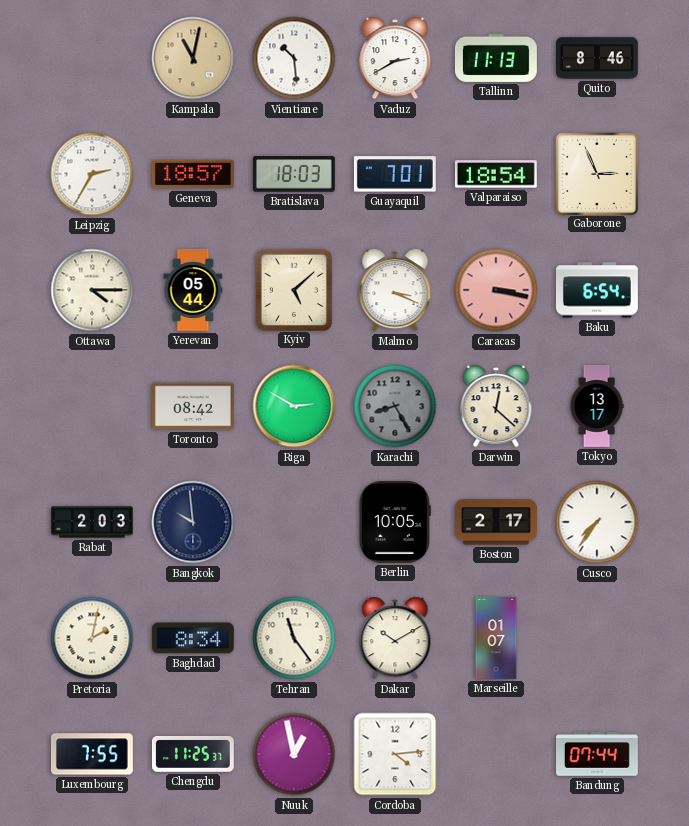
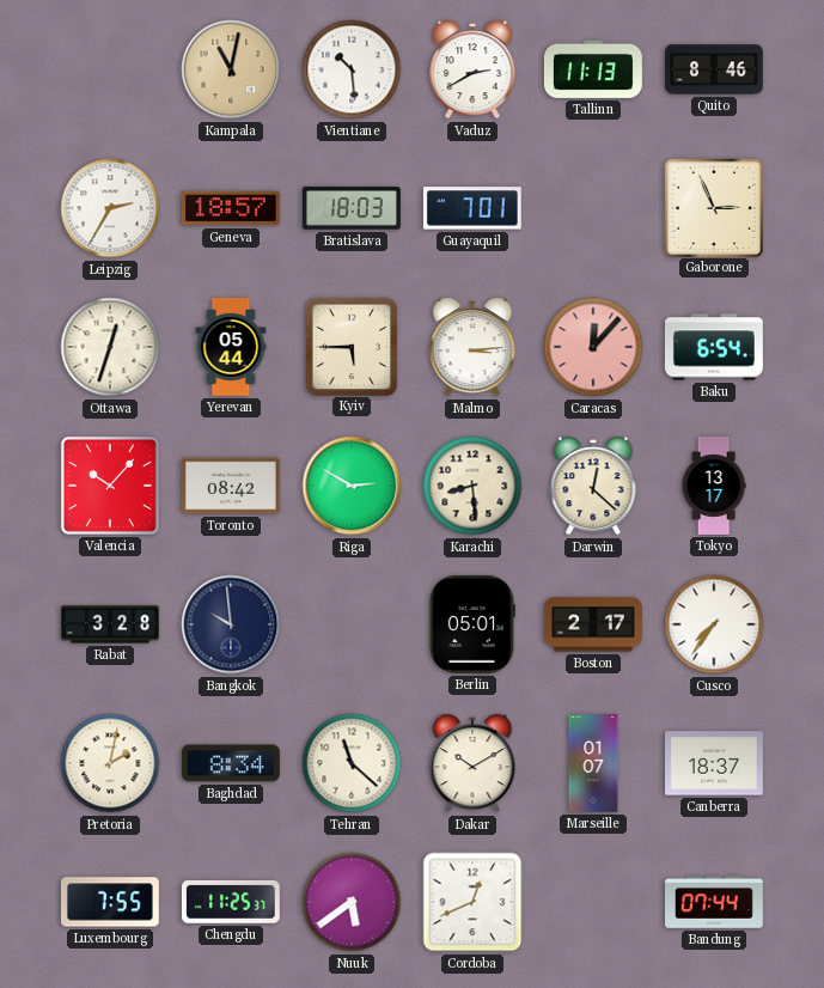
Valparaiso: 18:54 -> none
Ottawa: 4:15 -> 12:33
Kyiv: 5:08 -> 5:45
Malmo: 3:19 -> 3:14
Caracas: 3:17 -> 12:07
Valencia: none -> 10:07
Karachi: 8:25 -> 8:29
Karachi dial: grey -> cream
Rabat: 2:03 -> 3:28
Berlin: 10:05 -> 05:01
Tehran: 11:24 -> 11:22
Canberra: none -> 18:37
Nuuk: 12:58 -> 5:39
Cordoba: 4:14 -> 12:41
